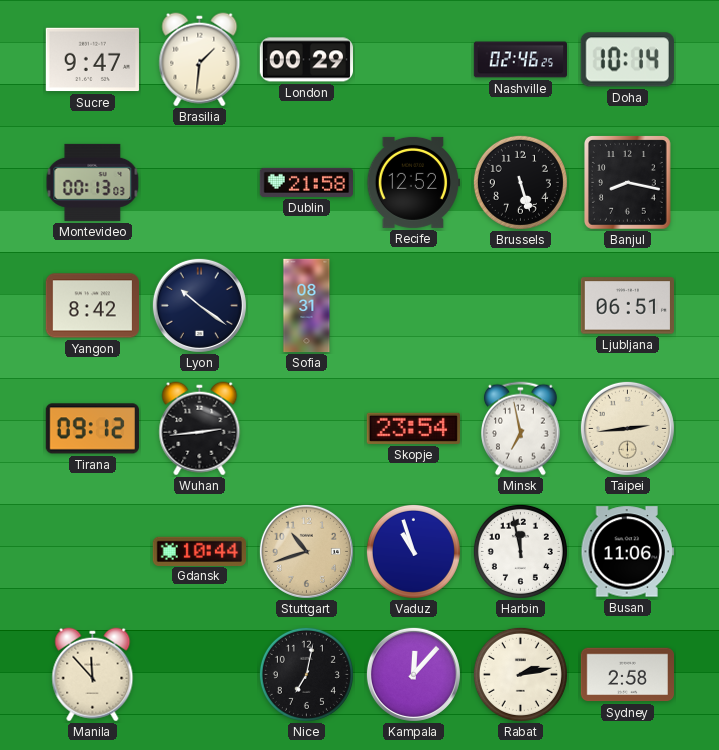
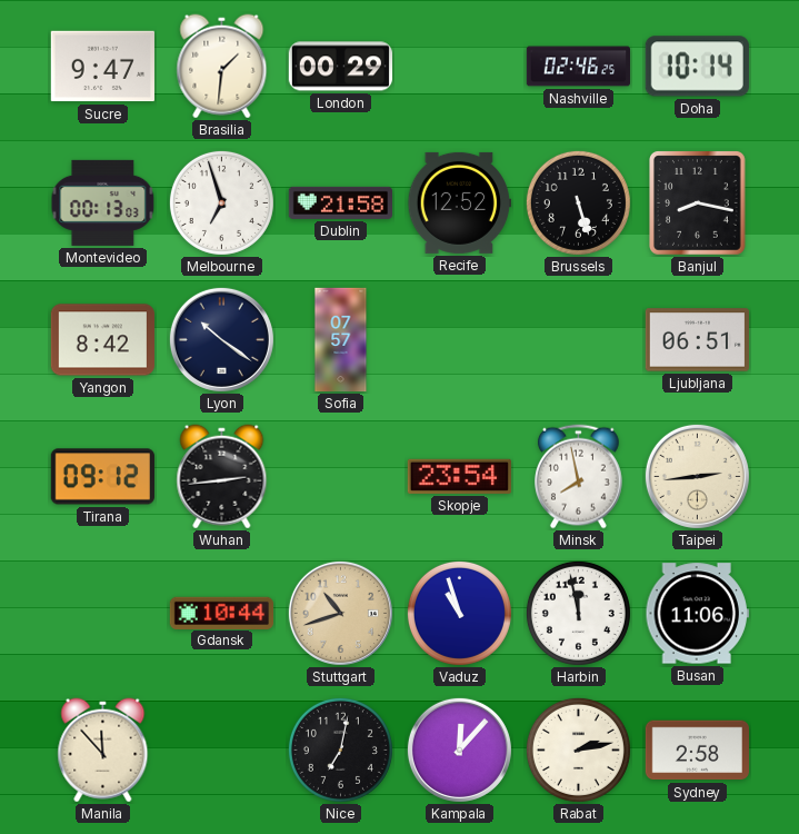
Melbourne: none -> 6:57
Sofia: 08:31 -> 07:57
Minsk: 6:58 -> 7:58
